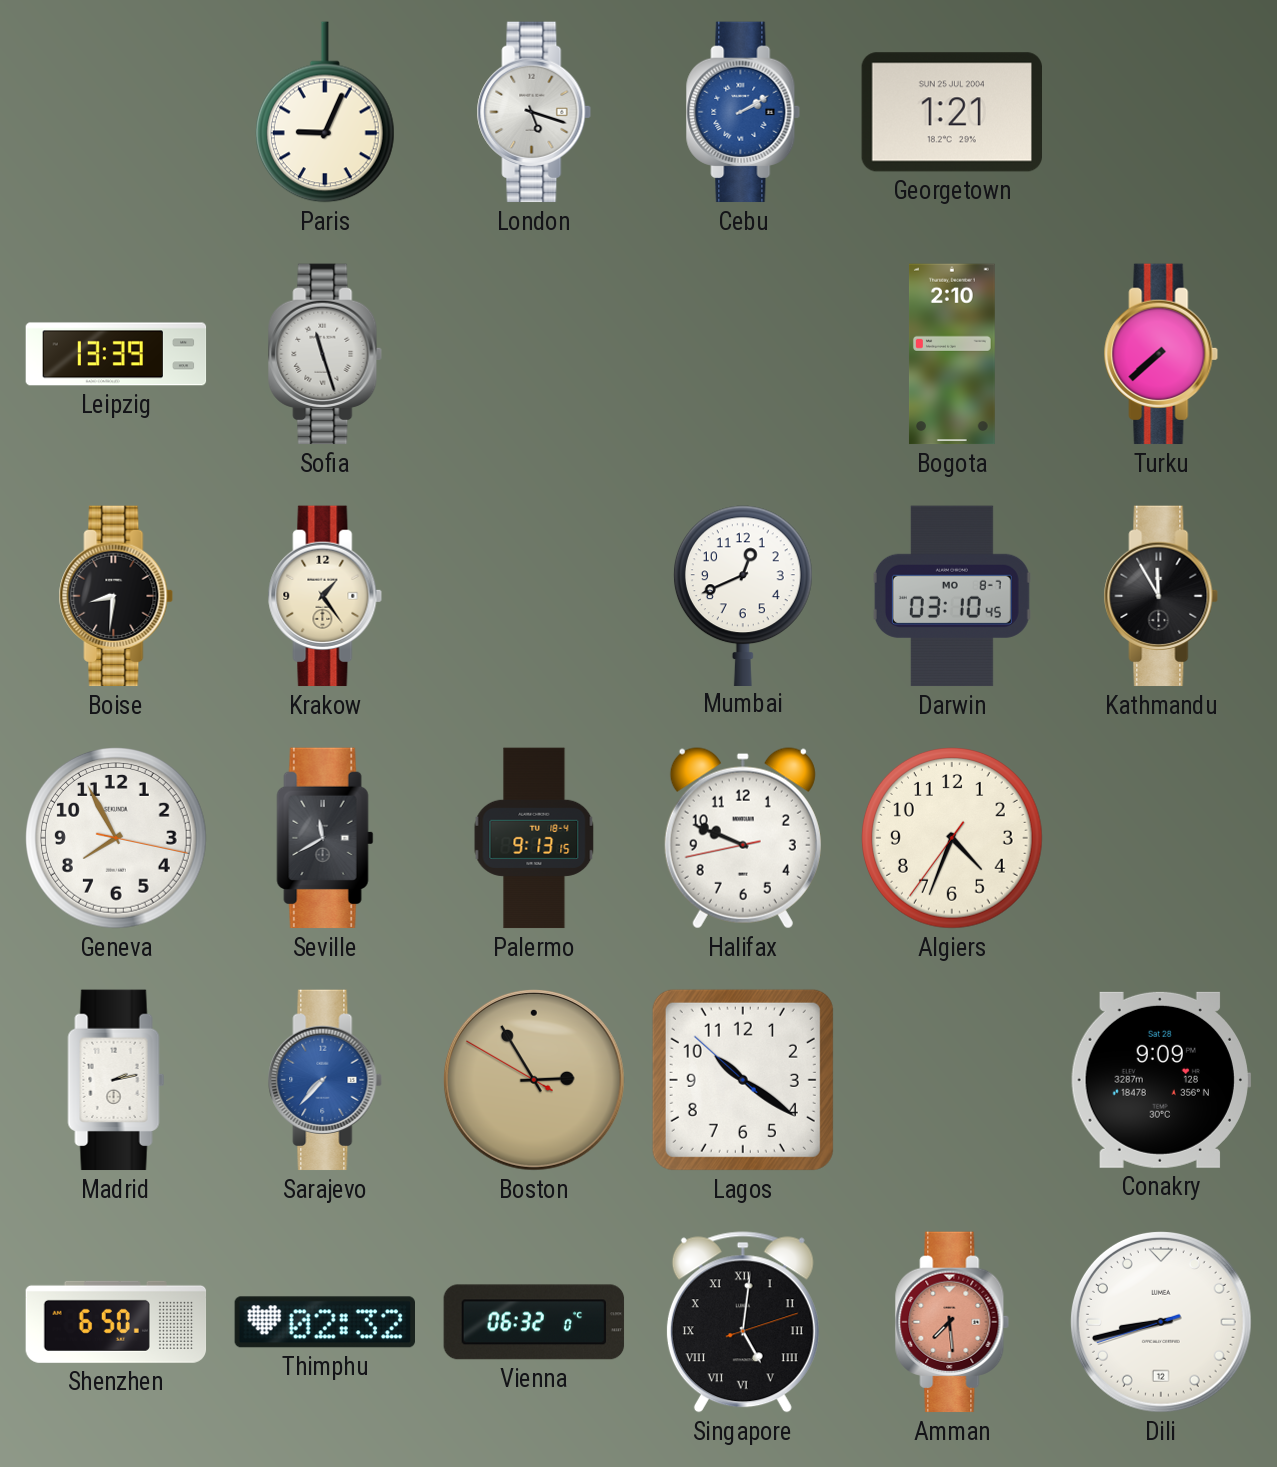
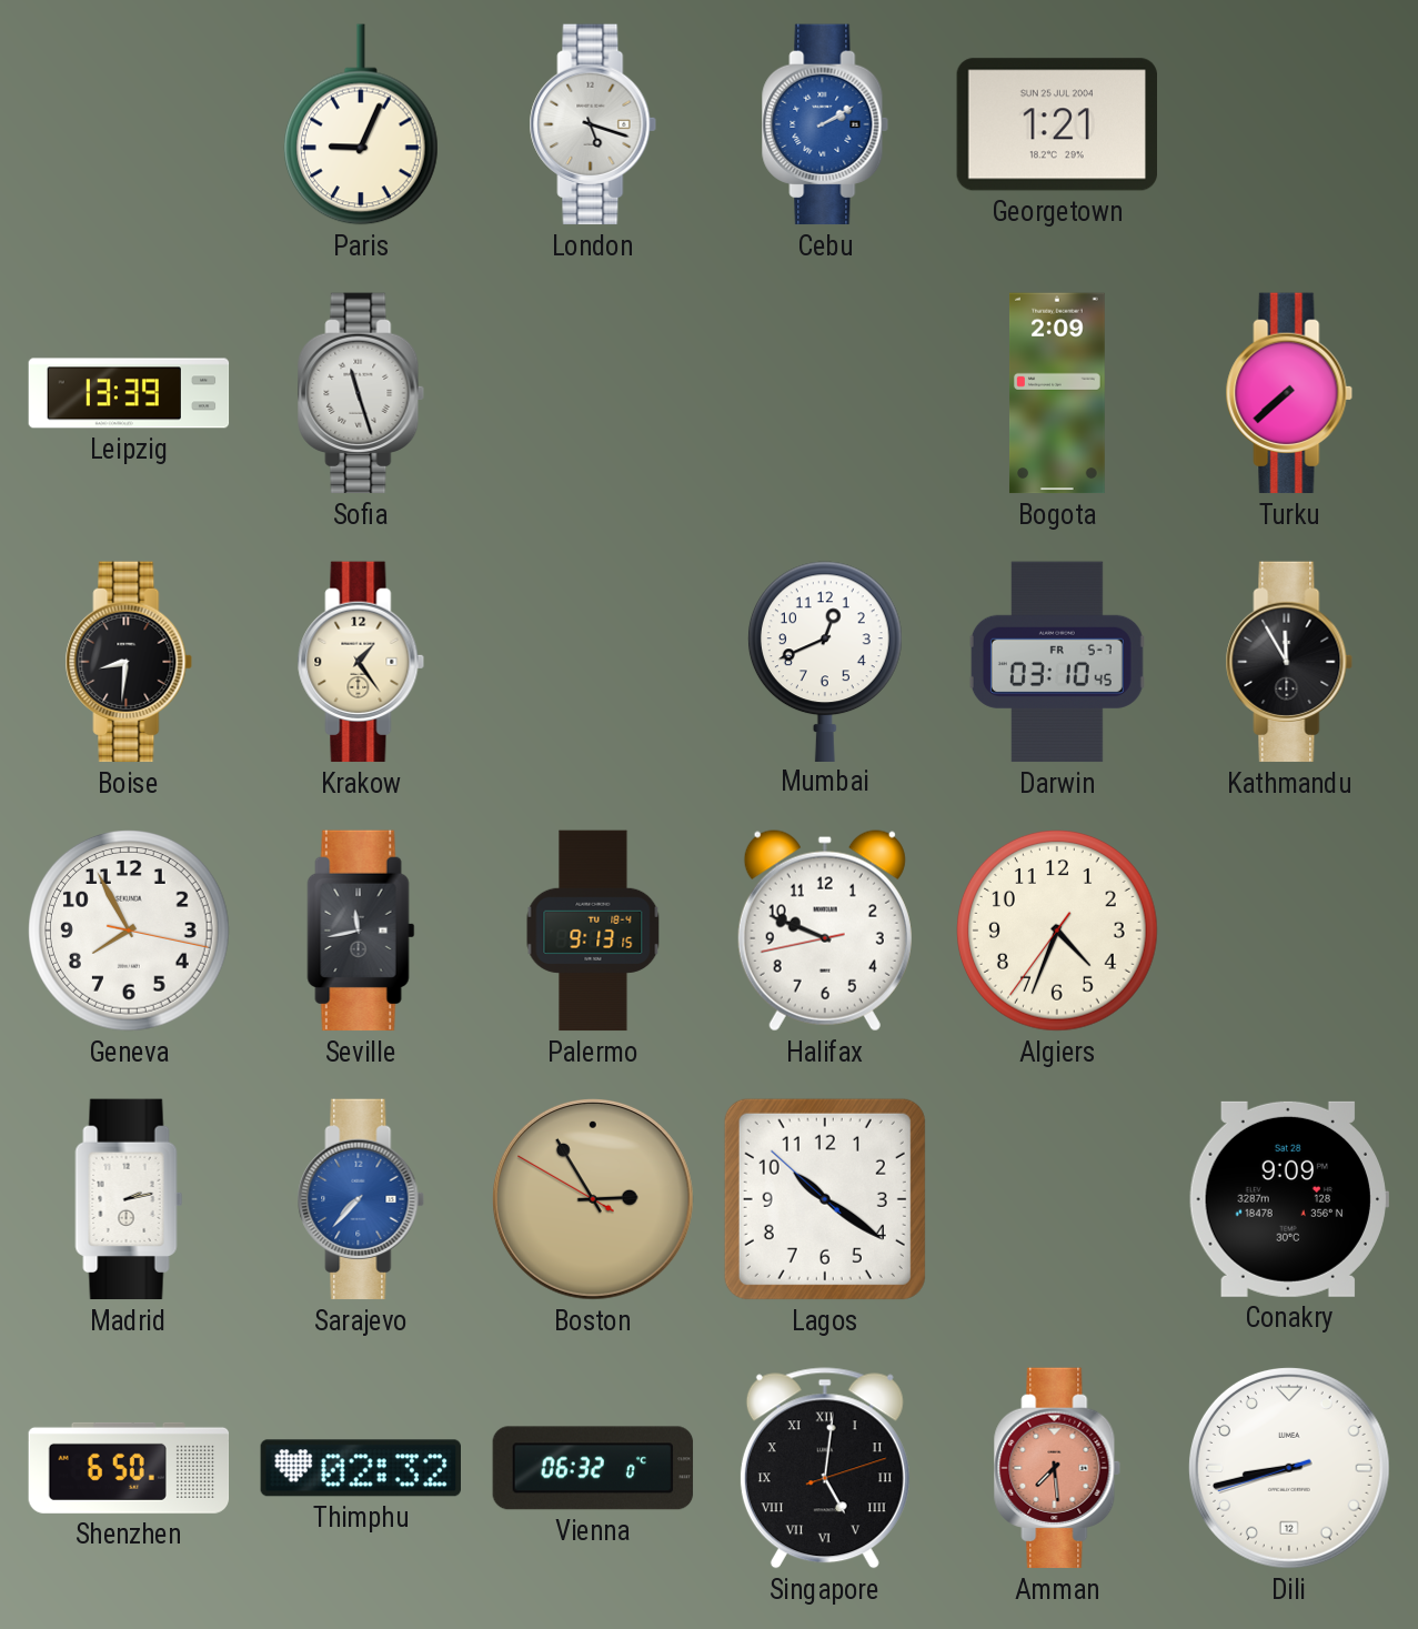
Bogota: 2:10 -> 2:09
Darwin date: MO 8-7 -> FR 5-7
Seville: 11:40 -> 11:43
